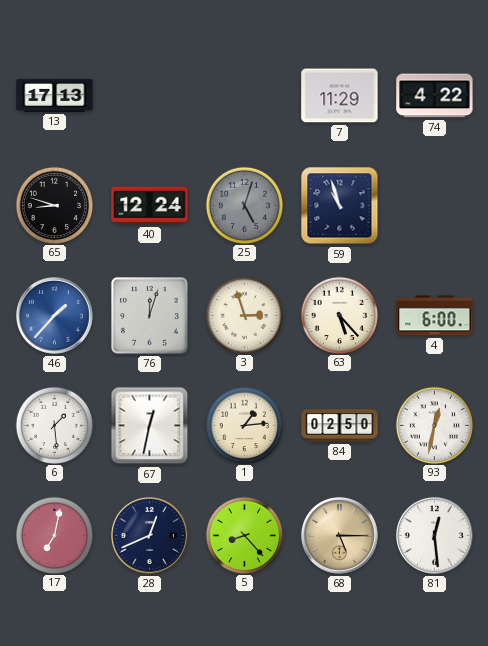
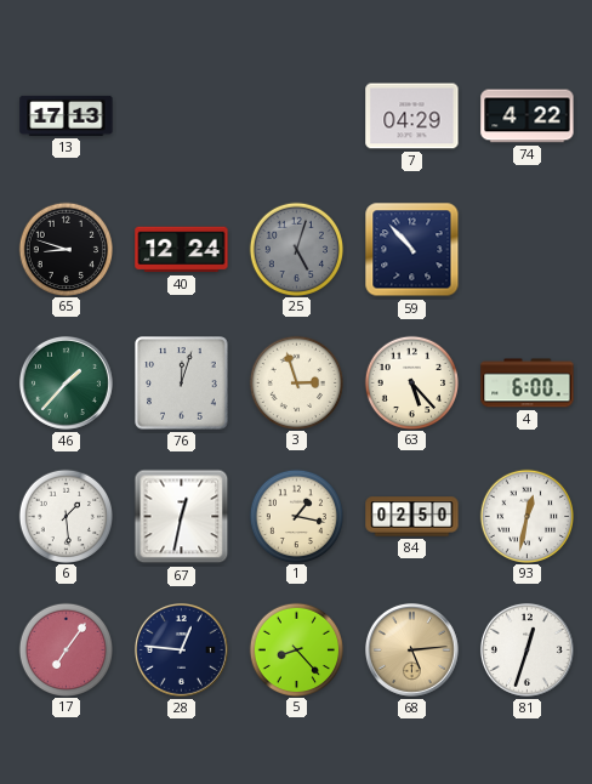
7: 11:29 -> 04:29
59: 10:57 -> 10:53
46 dial: blue -> green
1: 1:14 -> 1:17
17: 7:02 -> 7:06
28: 12:41 -> 12:46
68: 5:15 -> 5:14
81: 12:29 -> 12:33
